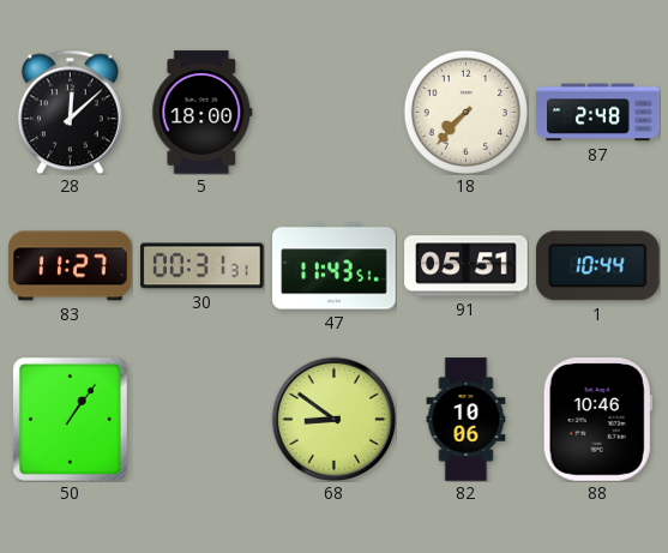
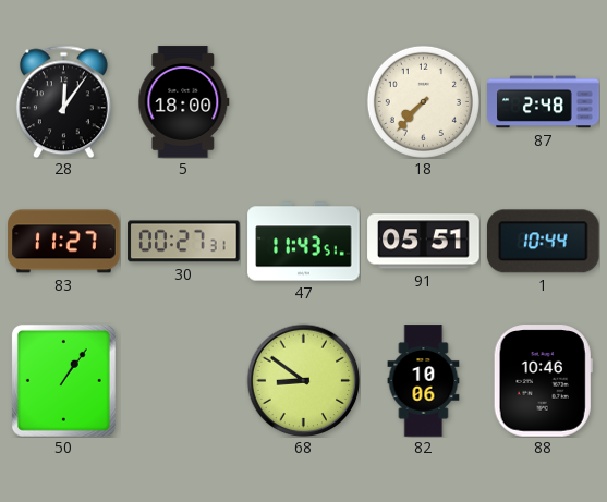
28: 12:08 -> 12:06
30: 00:31 -> 00:27
